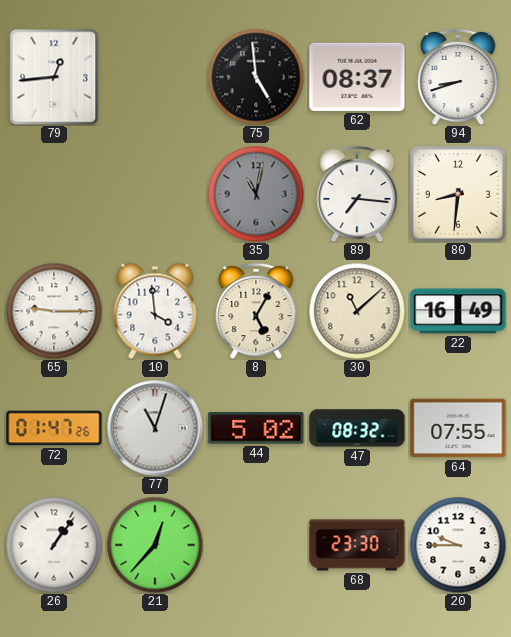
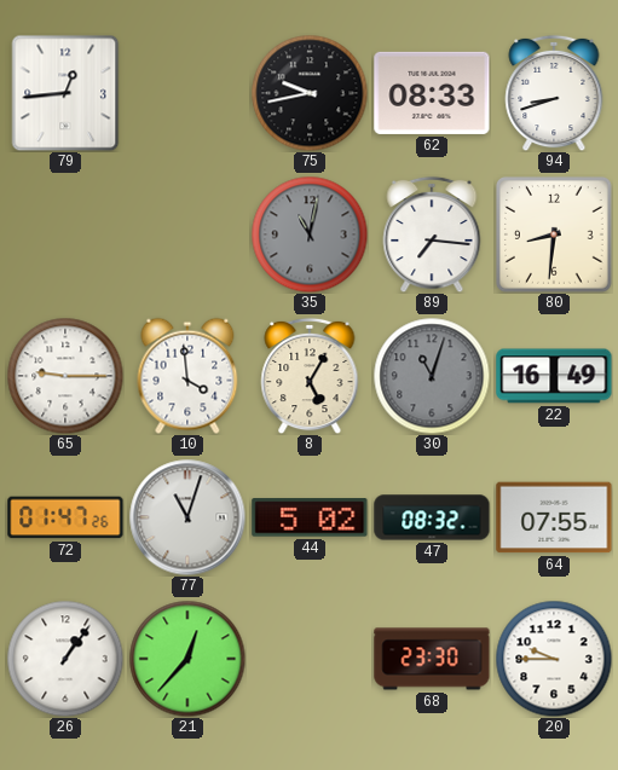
75: 4:59 -> 9:43
62: 08:37 -> 08:33
30: 11:08 -> 11:03
30 dial: cream -> grey
